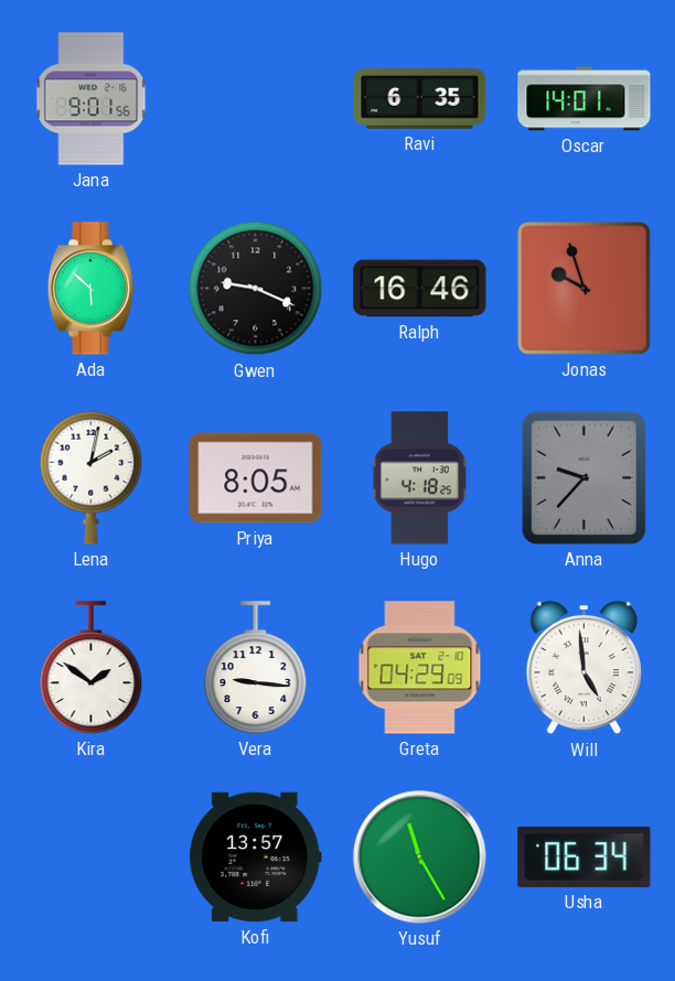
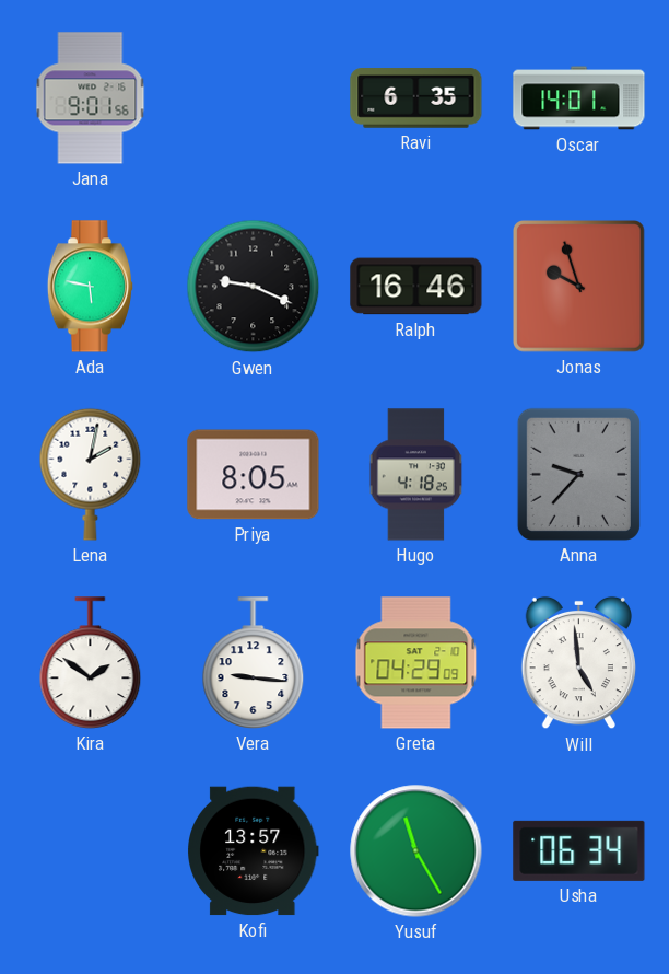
Ada: 5:52 -> 5:47
